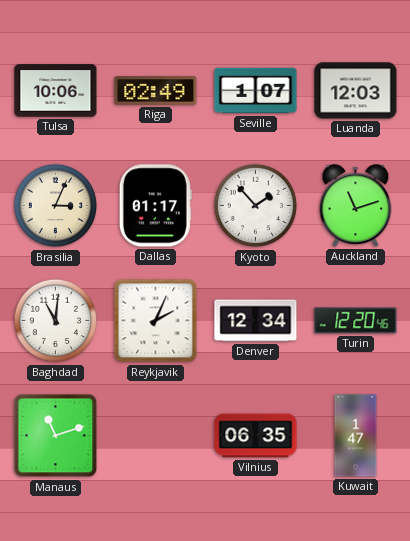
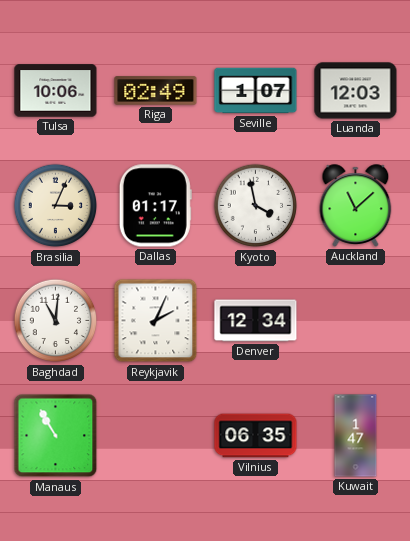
Kyoto: 1:53 -> 3:58
Auckland: 11:12 -> 11:08
Turin: 12:20 -> none
Manaus: 11:12 -> 10:55
